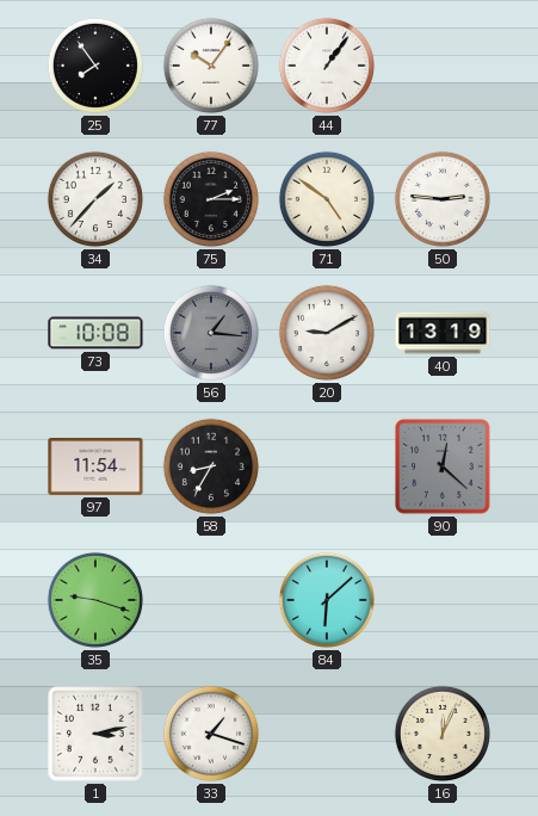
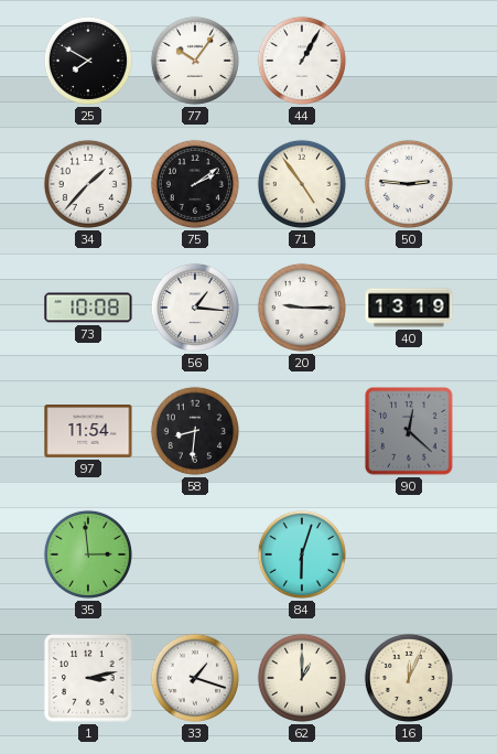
25: 7:54 -> 7:50
44: 1:06 -> 1:05
75: 2:15 -> 2:09
71: 4:51 -> 4:54
56 dial: grey -> white
20: 9:10 -> 9:15
58: 8:35 -> 8:31
35: 9:18 -> 2:59
84: 6:08 -> 6:03
62: none -> 1:00
